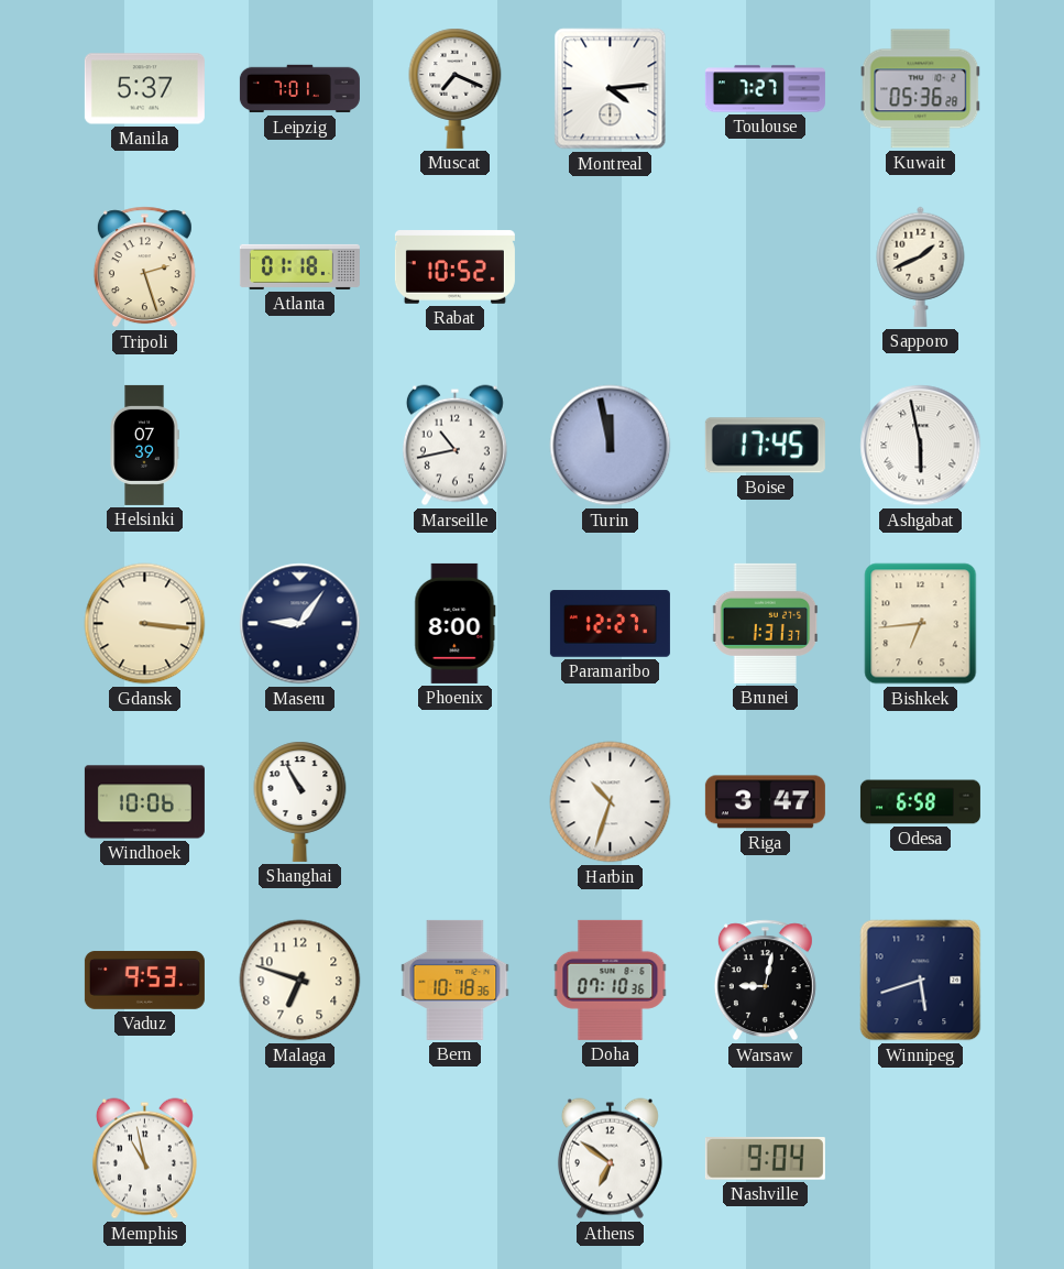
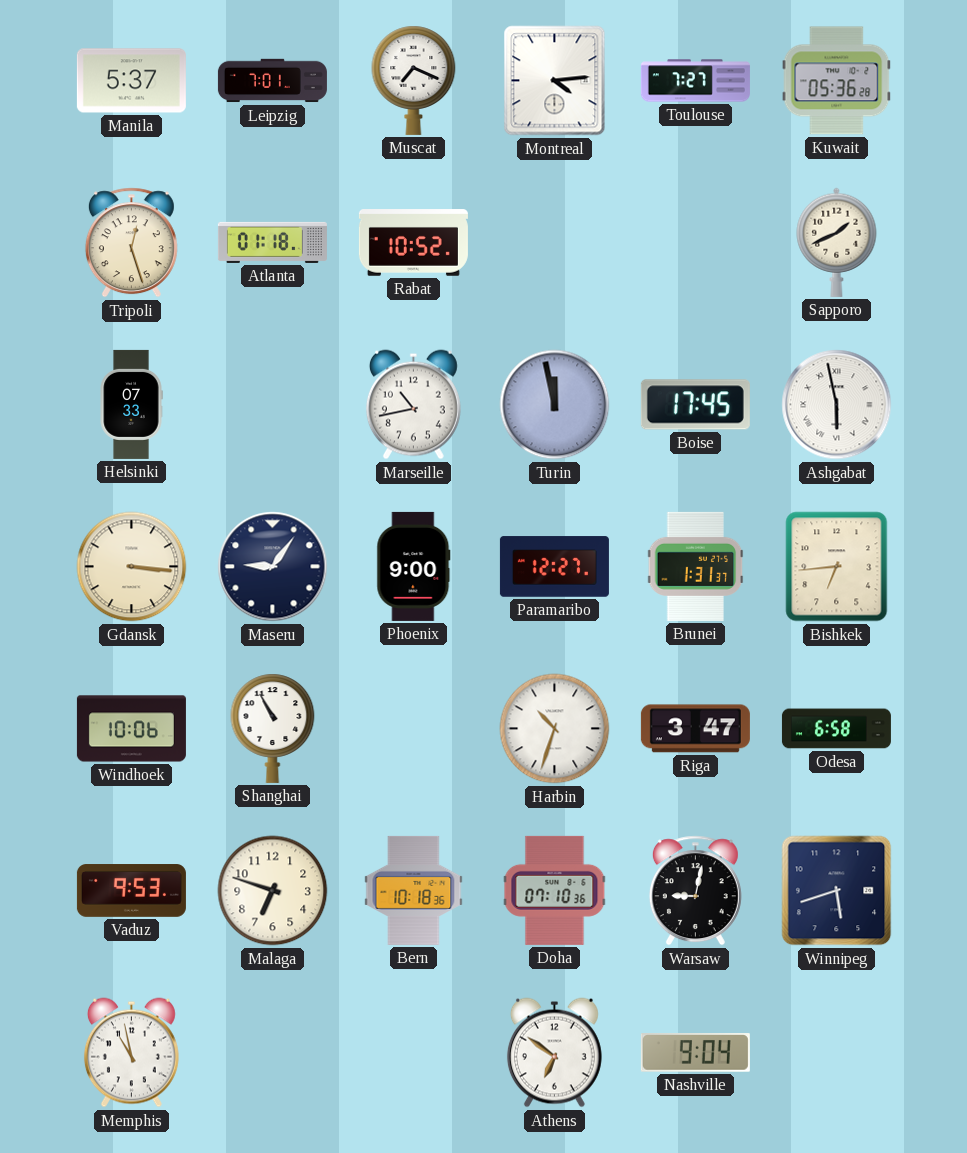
Tripoli: 2:27 -> 12:27
Helsinki: 07:39 -> 07:33
Phoenix: 8:00 -> 9:00
